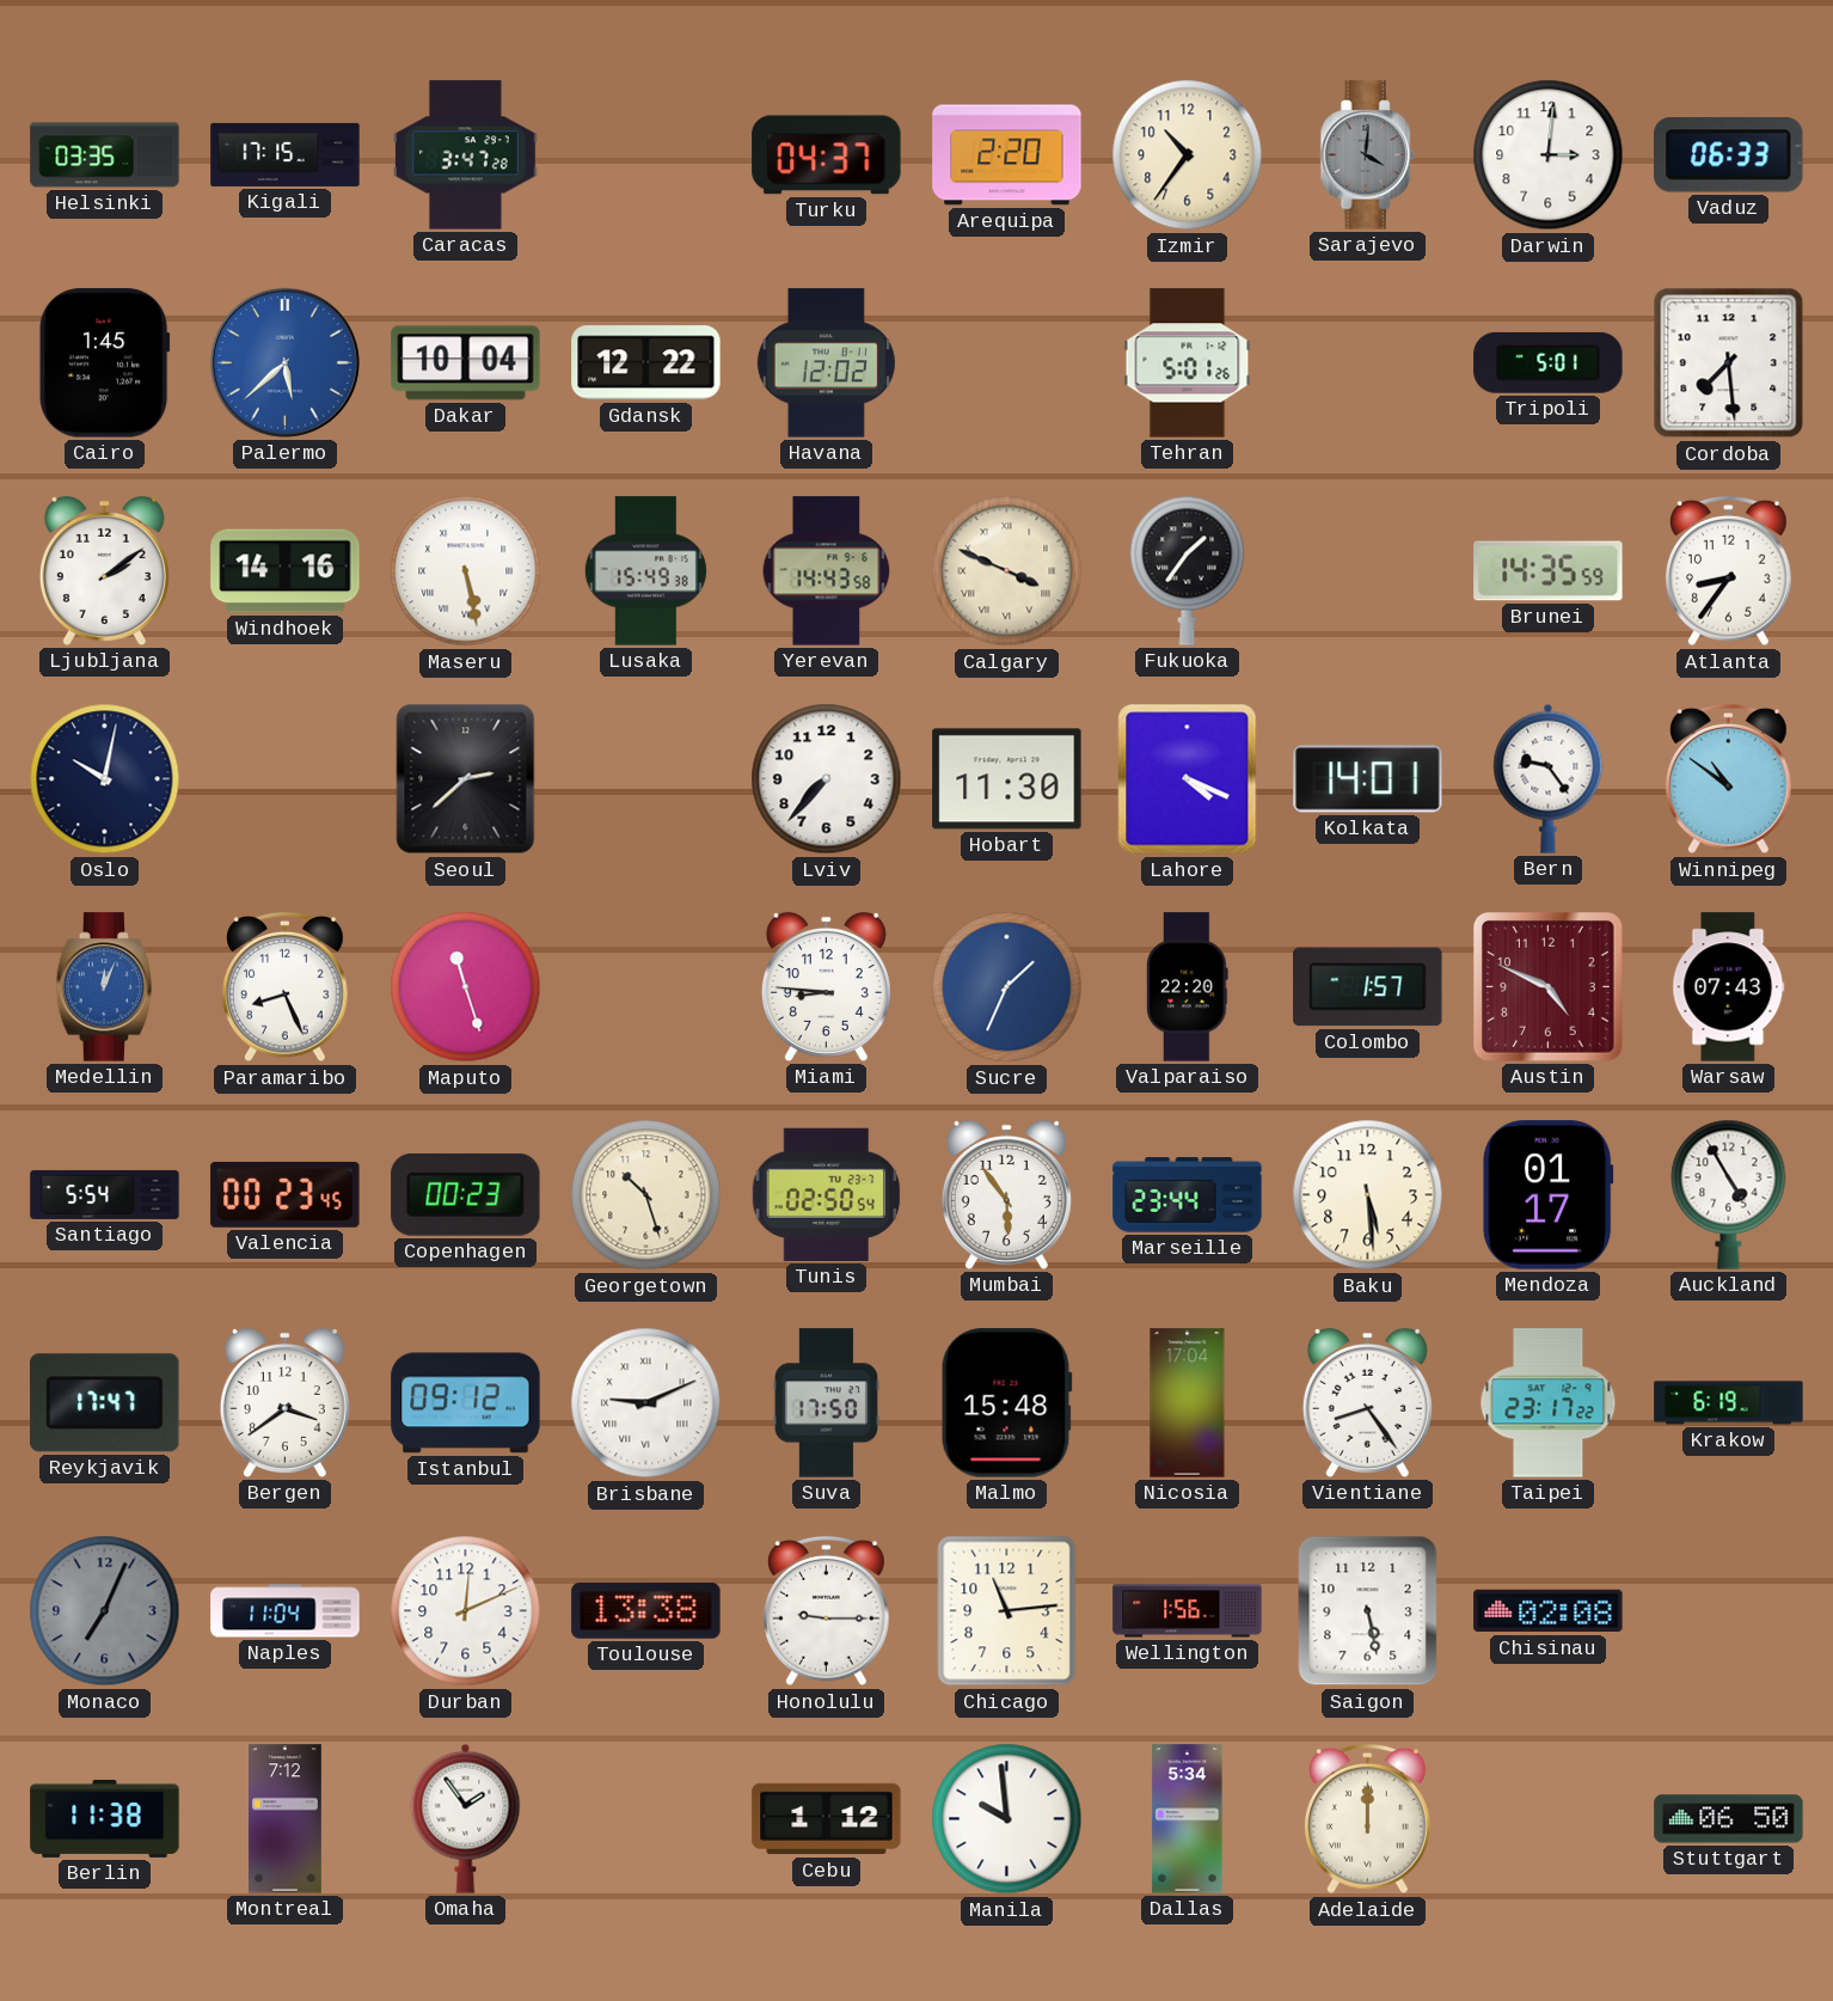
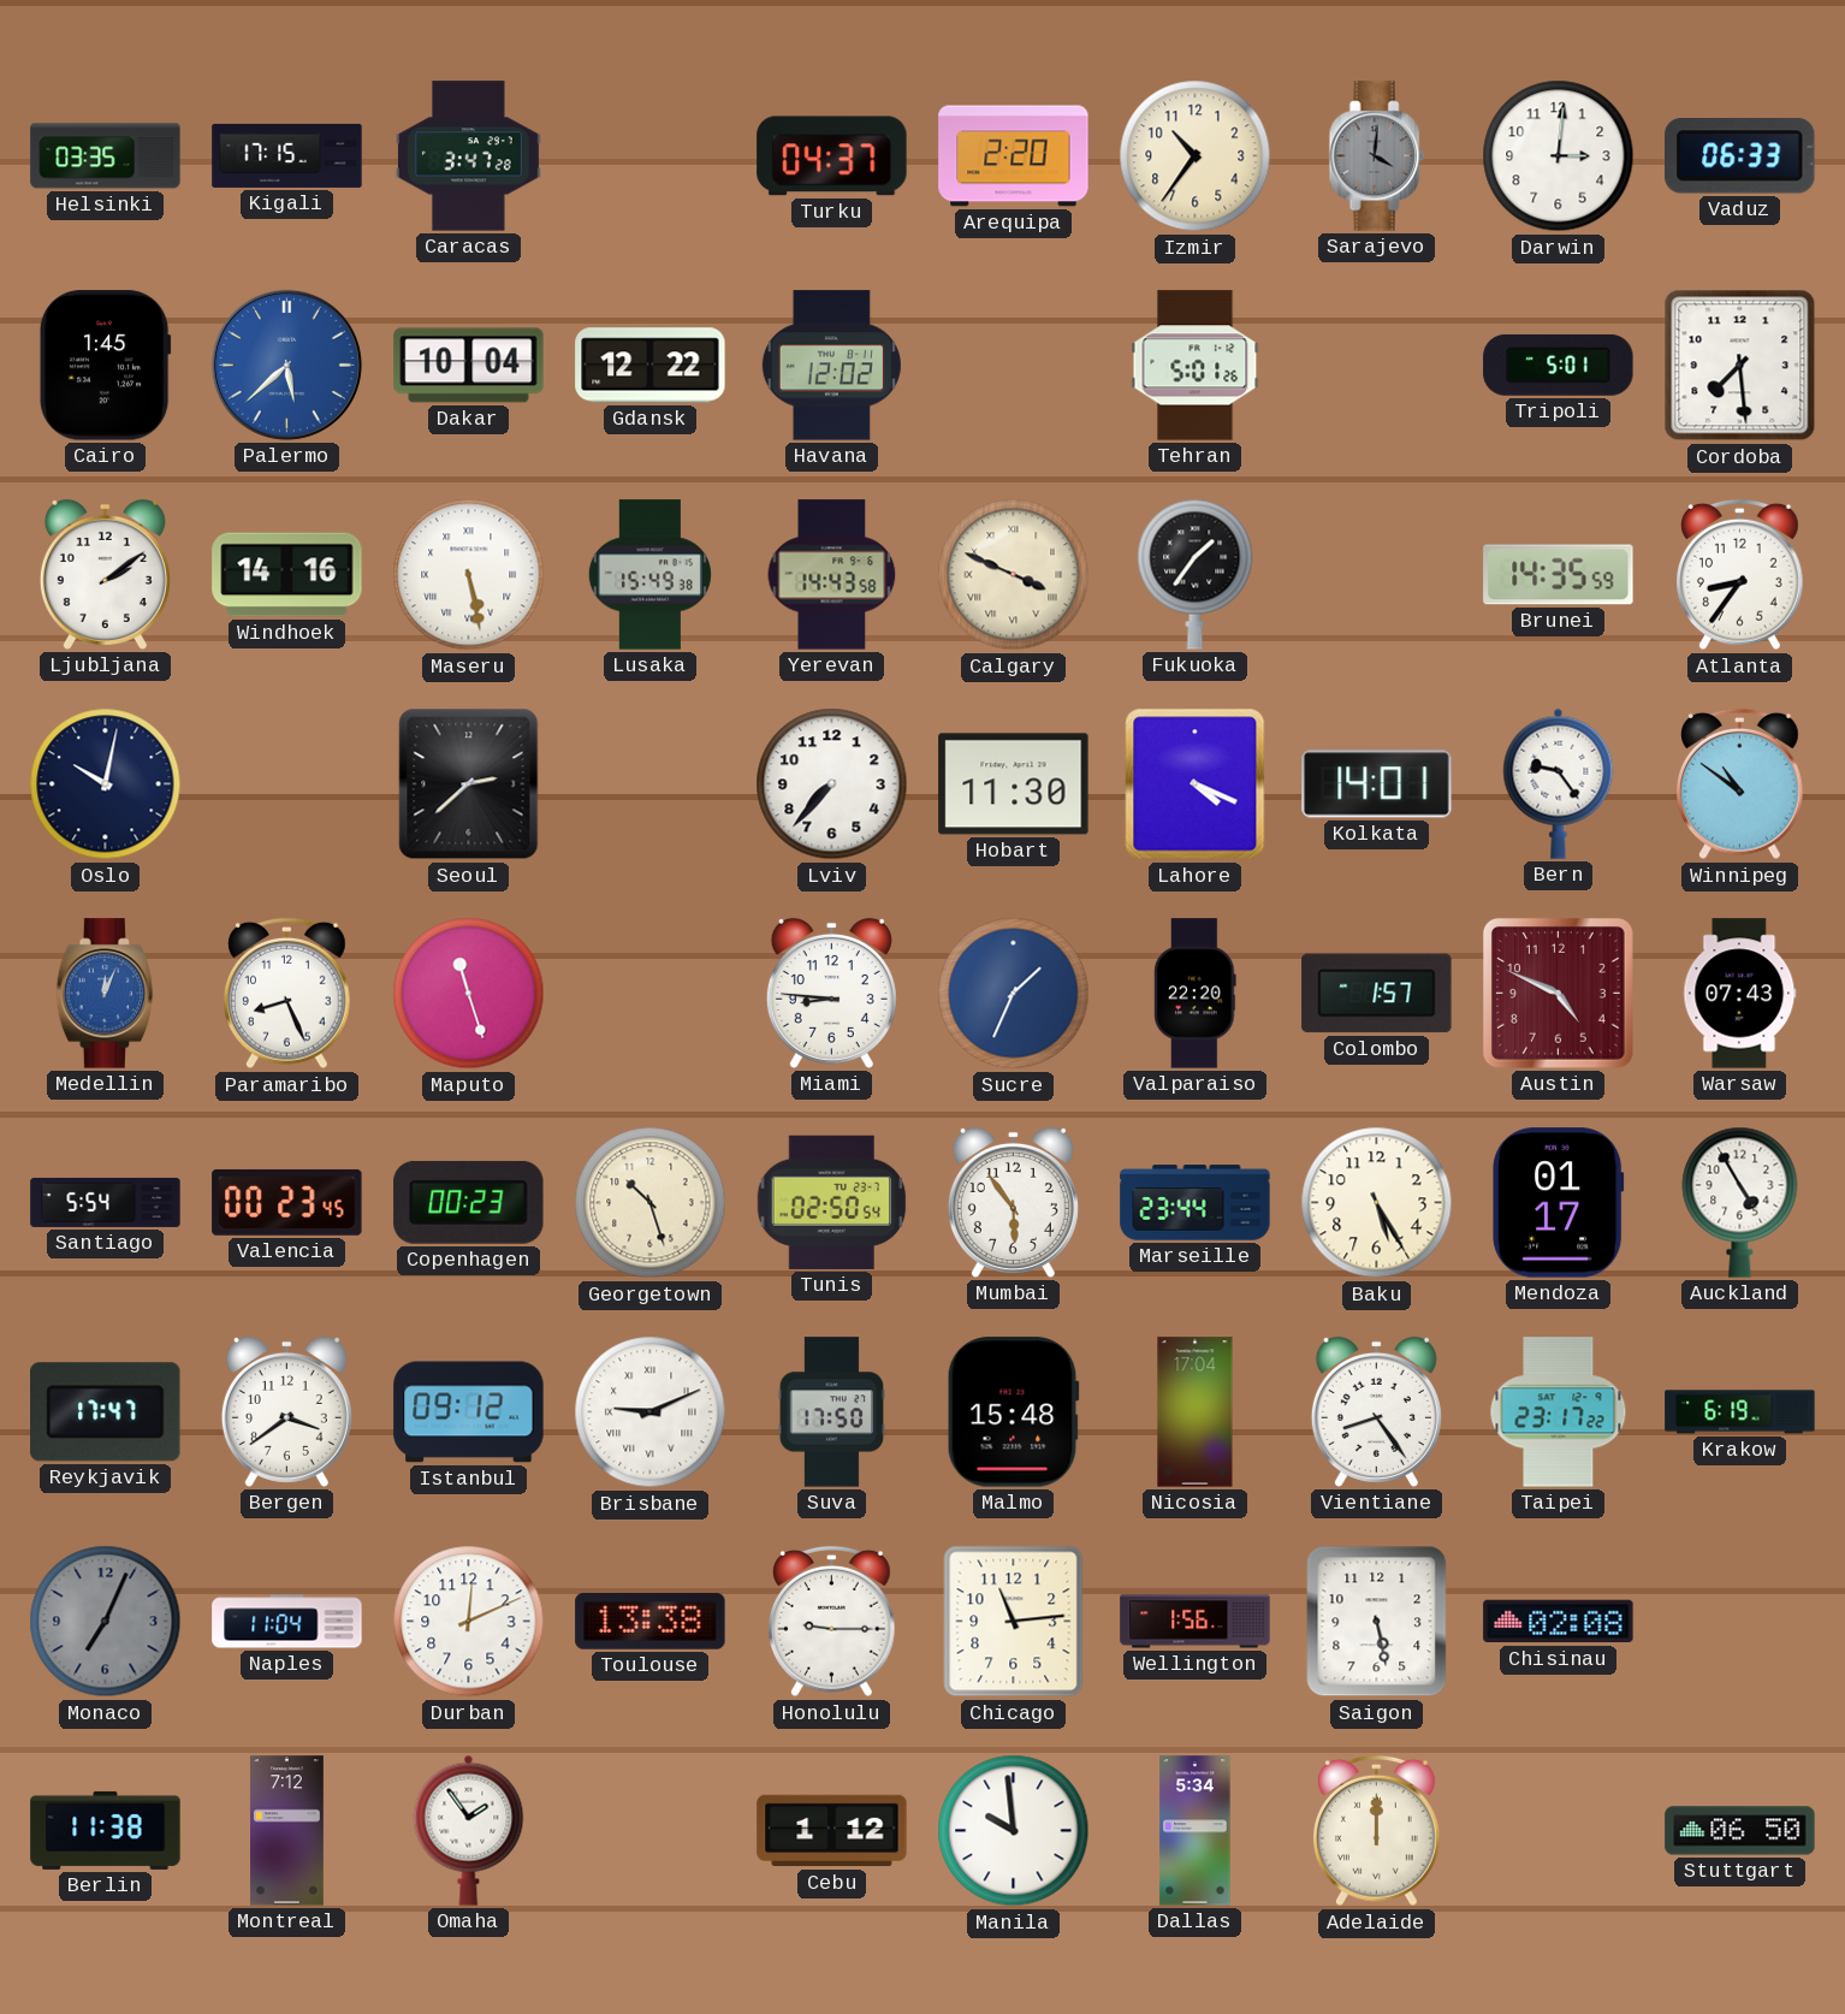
Baku: 5:29 -> 5:25
